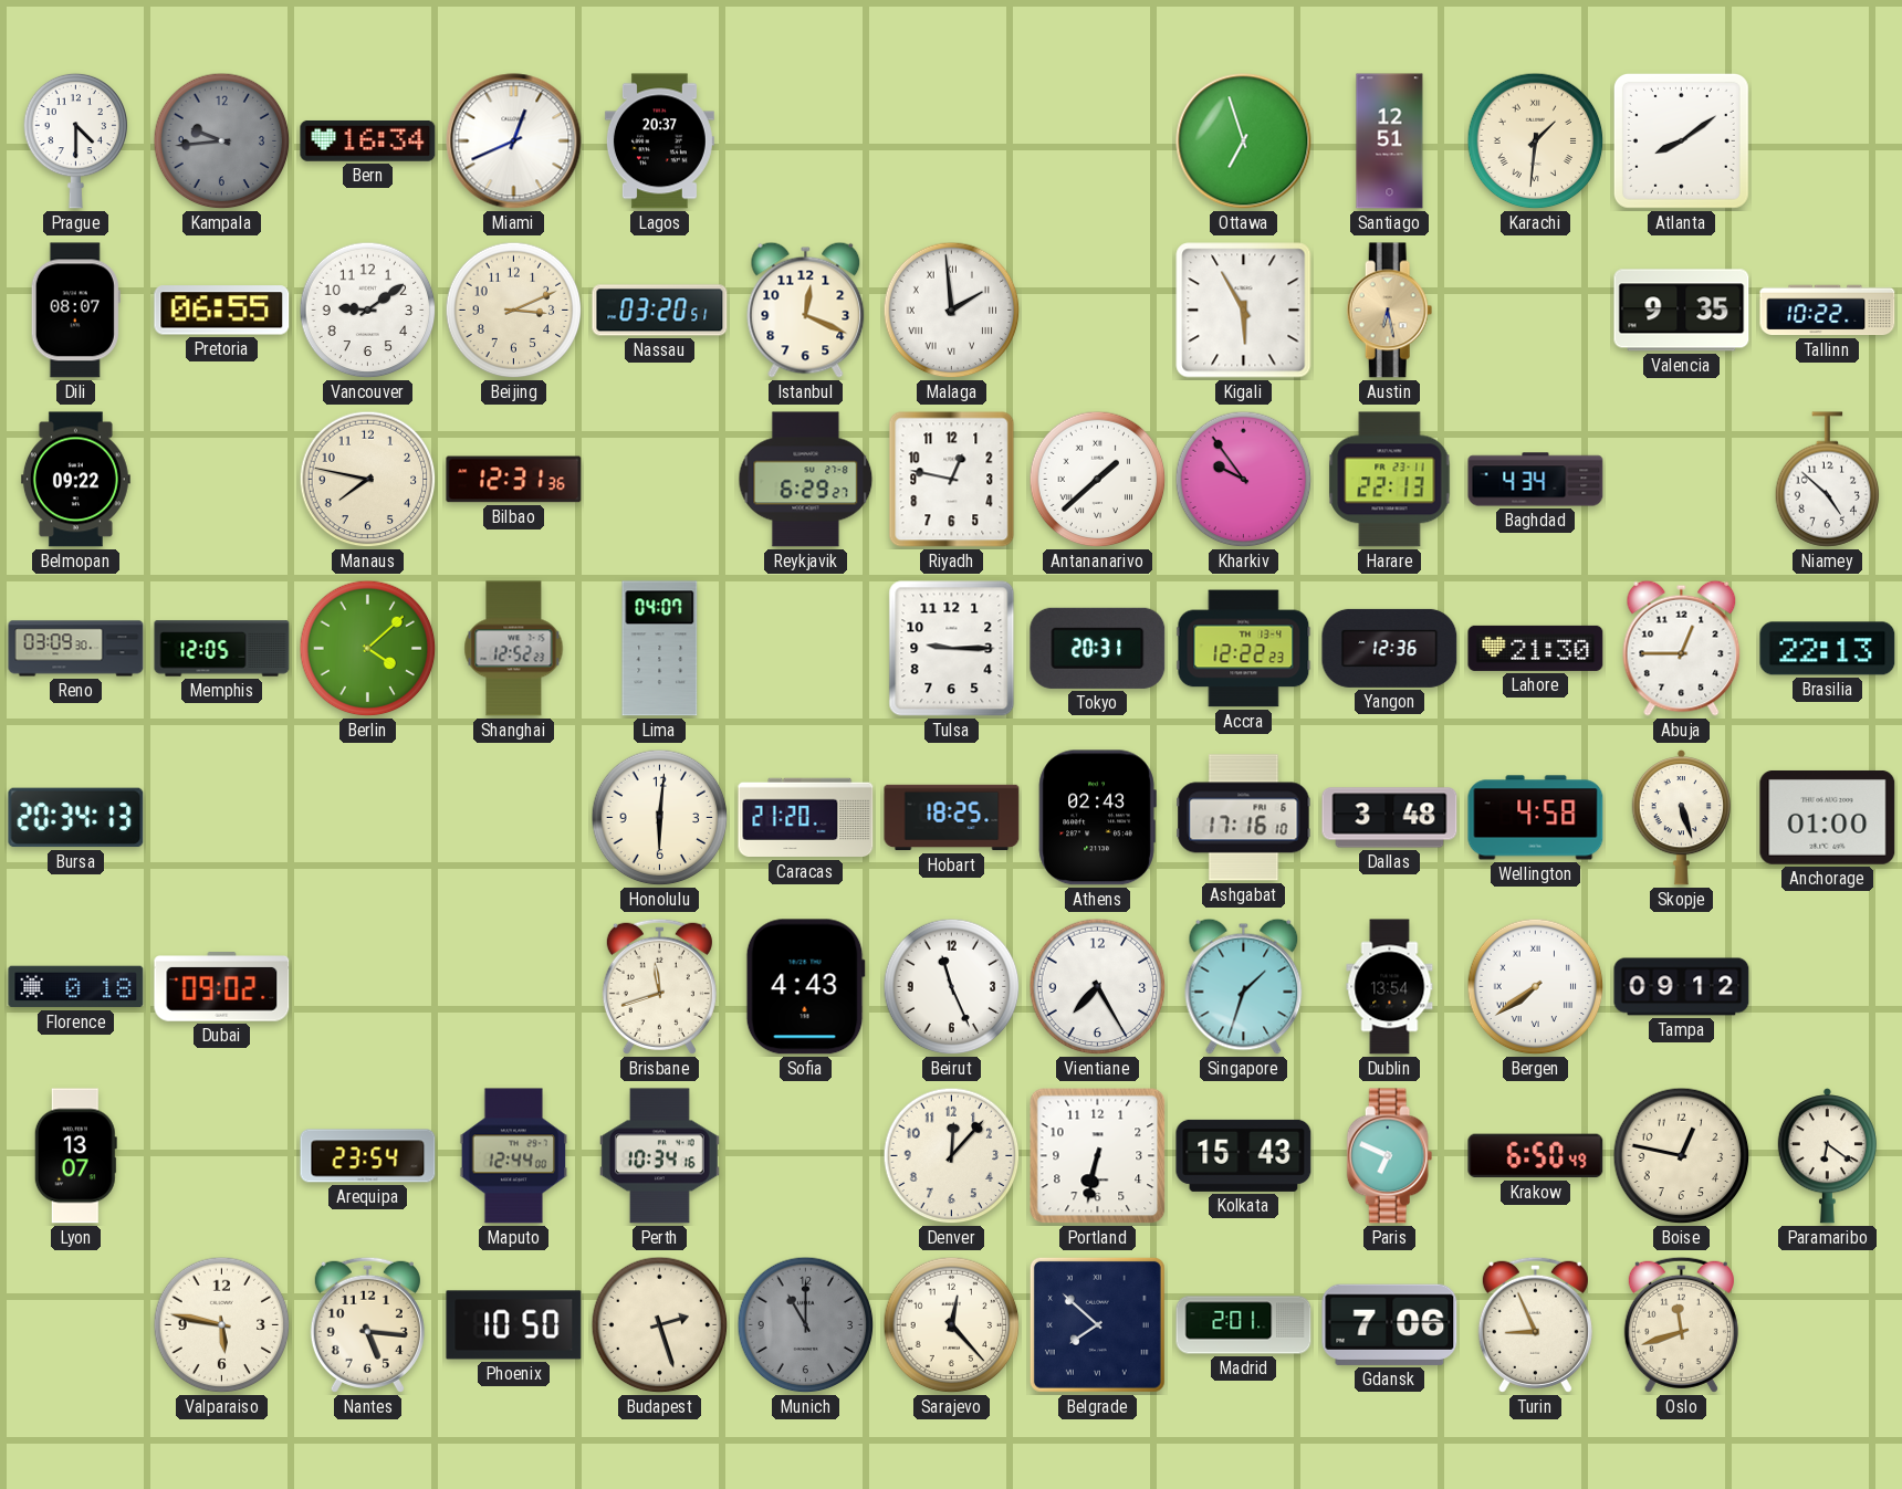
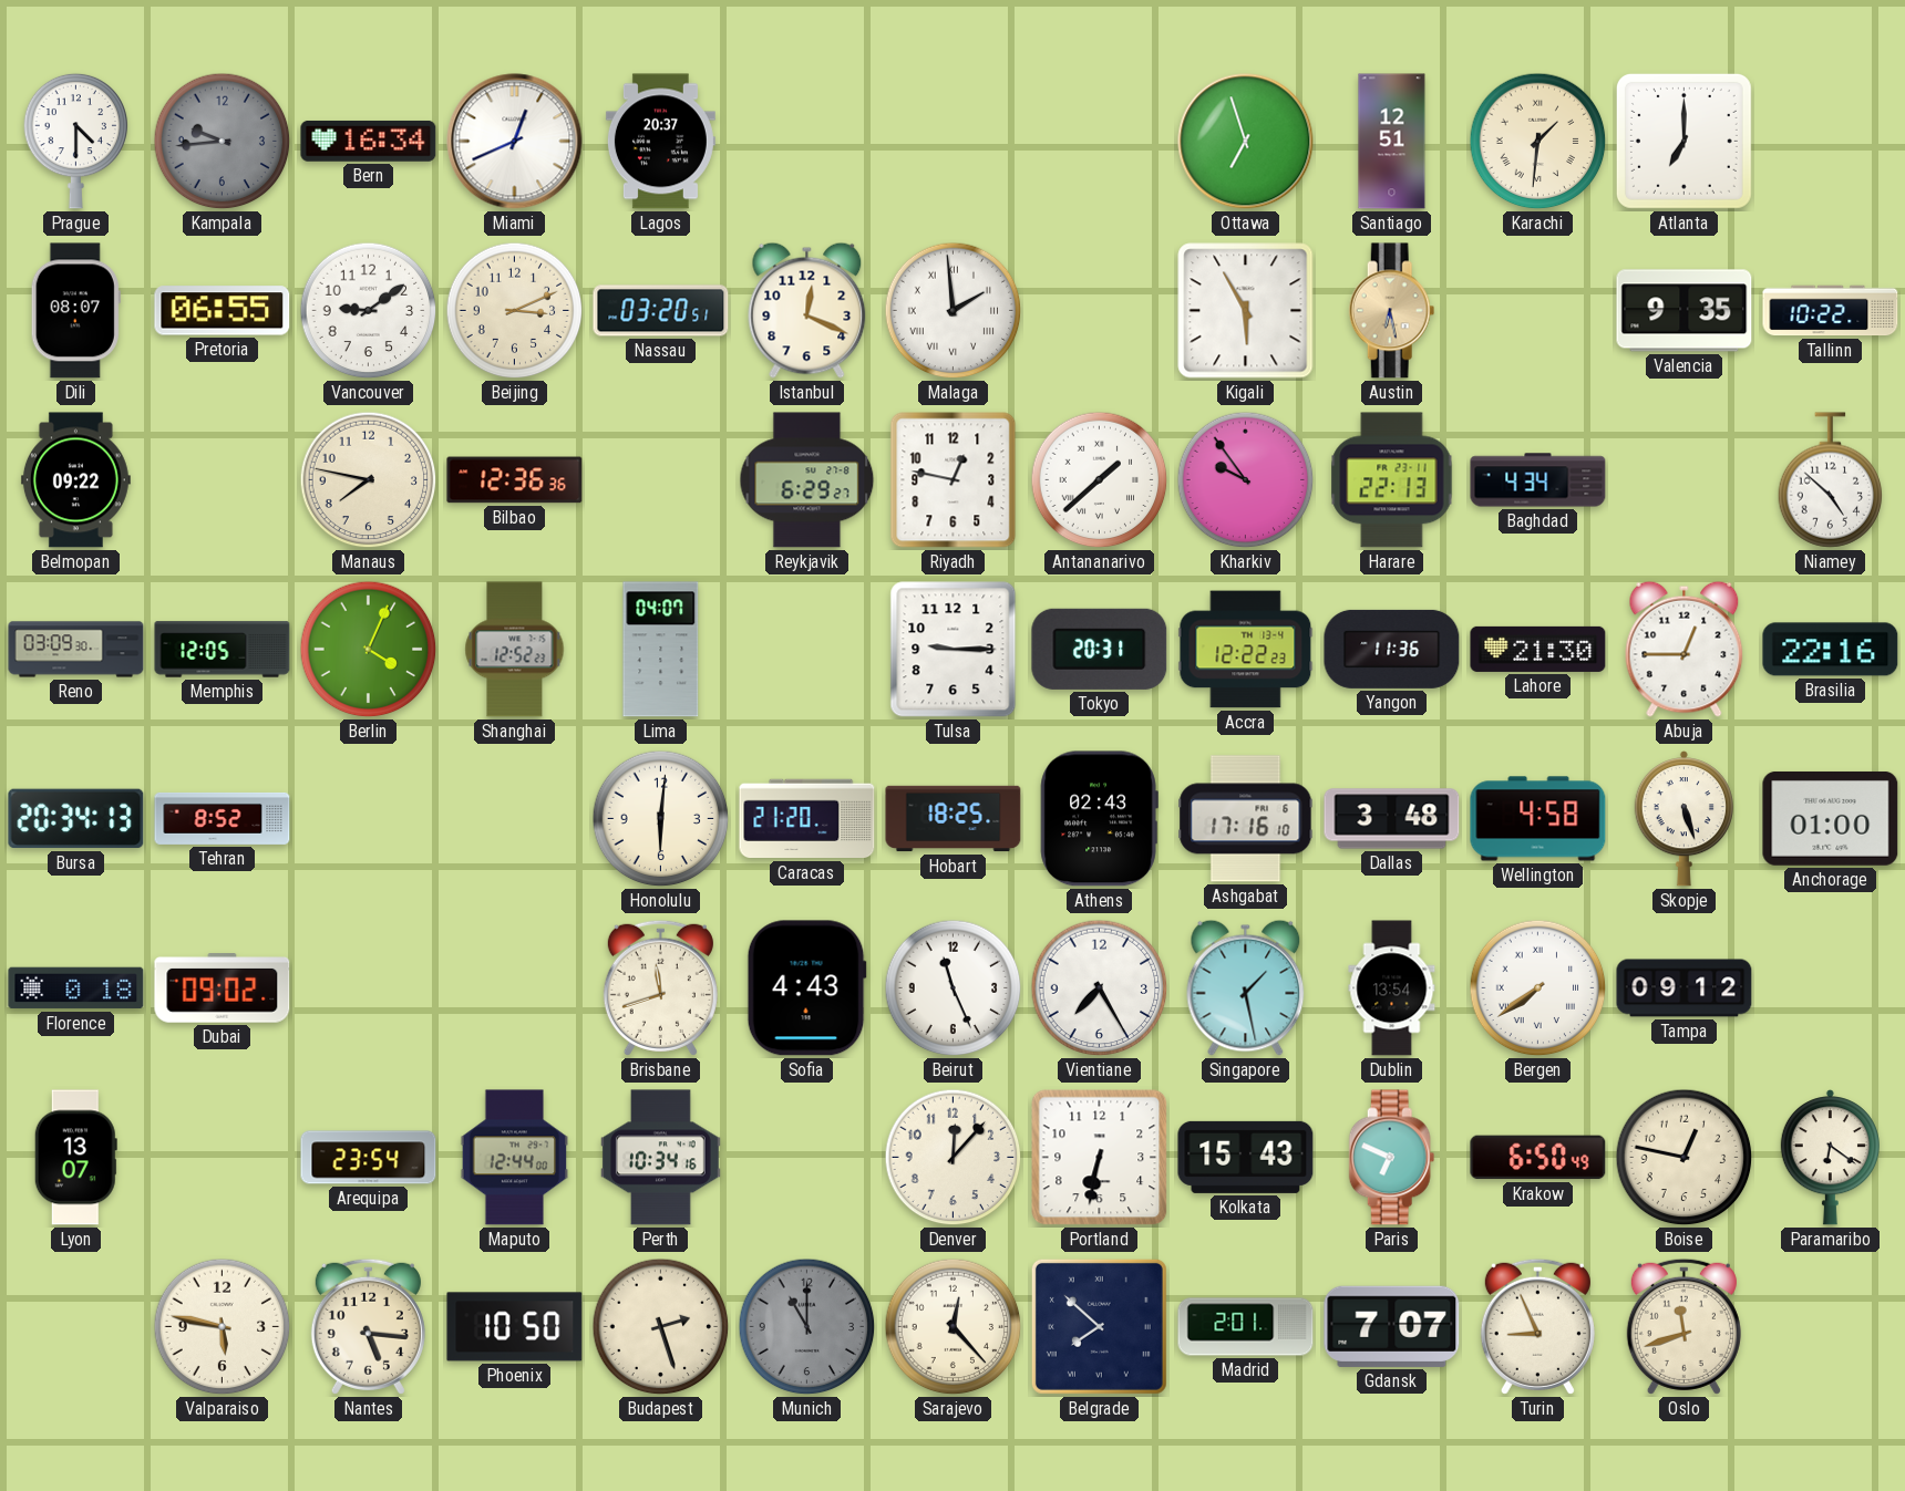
Atlanta: 8:09 -> 7:00
Bilbao: 12:31 -> 12:36
Berlin: 4:08 -> 4:04
Yangon: 12:36 -> 11:36
Brasilia: 22:13 -> 22:16
Tehran: none -> 8:52
Singapore: 1:33 -> 1:28
Gdansk: 7:06 -> 7:07
